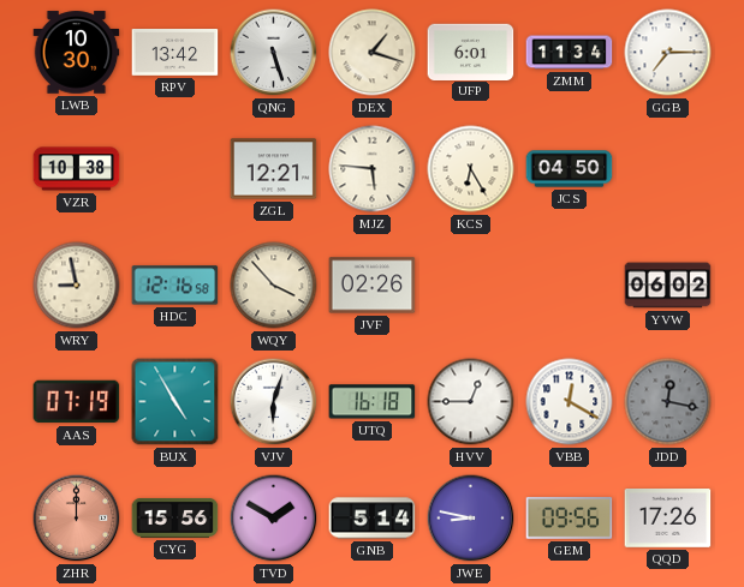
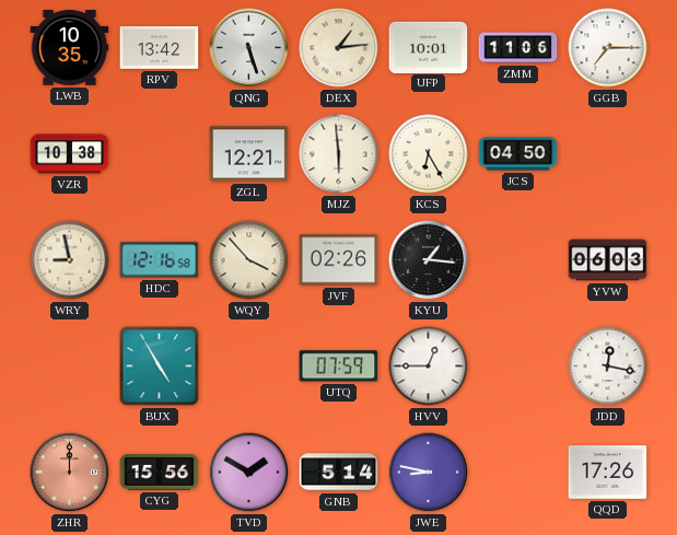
LWB: 10:30 -> 10:35
DEX: 1:18 -> 1:14
UFP: 6:01 -> 10:01
ZMM: 11:34 -> 11:06
MJZ: 5:46 -> 5:59
KYU: none -> 1:16
YVW: 06:02 -> 06:03
AAS: 07:19 -> none
VJV: 6:03 -> none
UTQ: 16:18 -> 07:59
VBB: 12:20 -> none
JDD dial: grey -> white
GEM: 09:56 -> none
